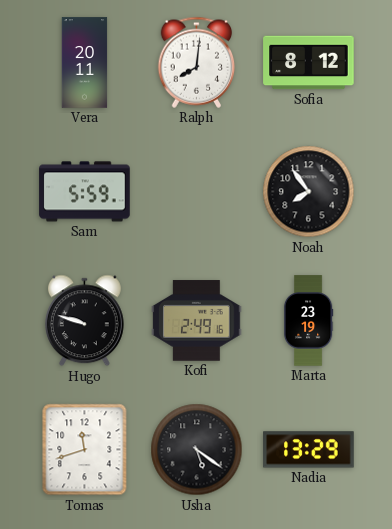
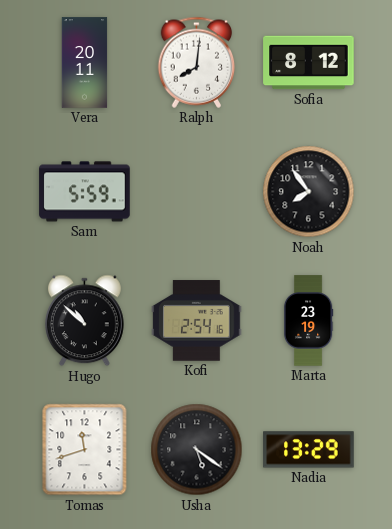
Hugo: 9:48 -> 10:52
Kofi: 2:49 -> 2:54
